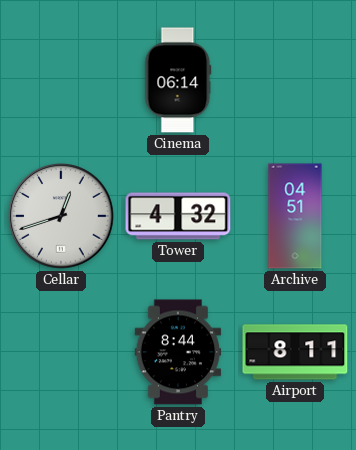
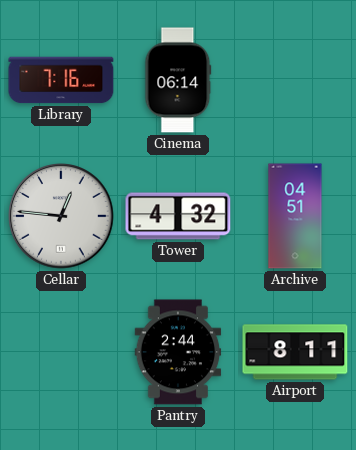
Library: none -> 7:16
Cellar: 12:42 -> 12:46
Pantry: 8:44 -> 2:44
